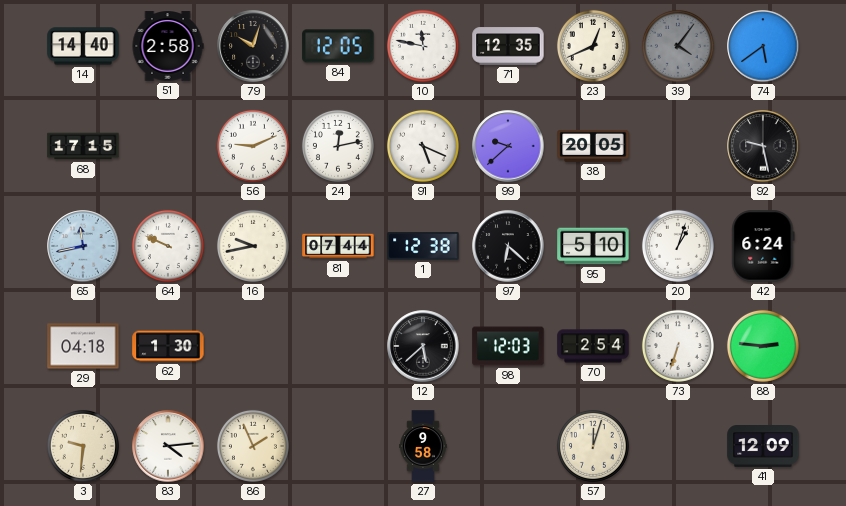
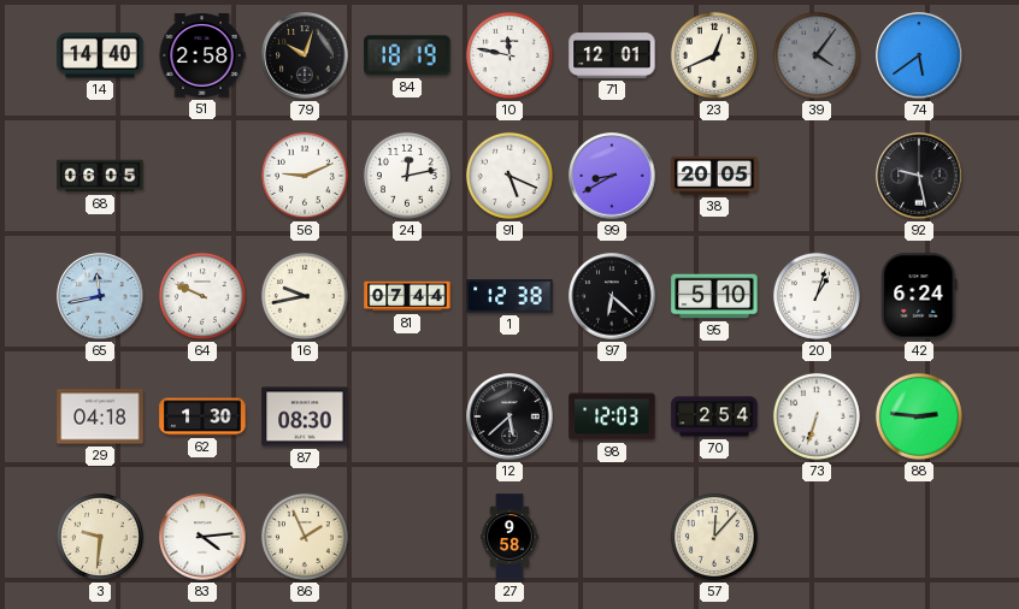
84: 12:05 -> 18:19
71: 12:35 -> 12:01
68: 17:15 -> 06:05
99: 9:38 -> 8:40
87: none -> 08:30
57: 12:03 -> 12:07
41: 12:09 -> none
